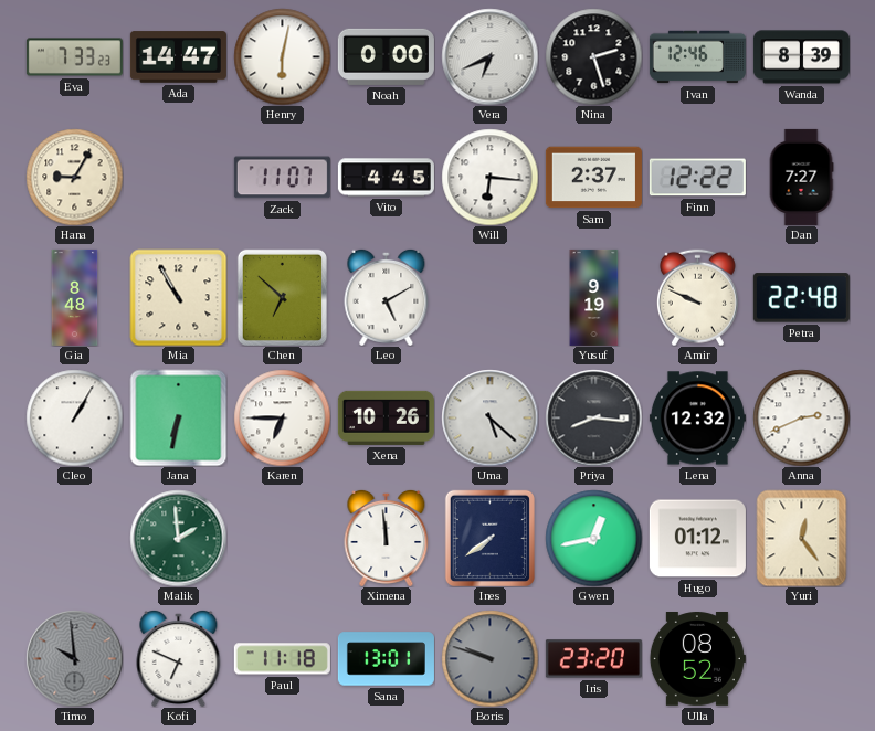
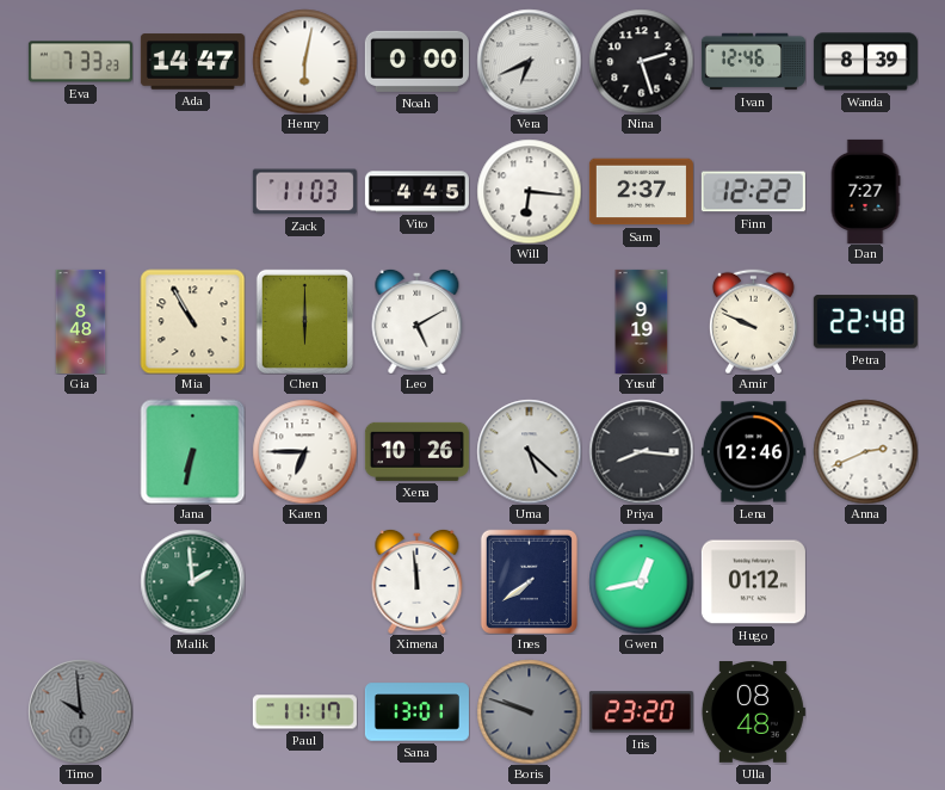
Hana: 9:05 -> none
Zack: 11:07 -> 11:03
Chen: 6:52 -> 6:00
Cleo: 1:05 -> none
Lena: 12:32 -> 12:46
Yuri: 12:24 -> none
Kofi: 6:49 -> none
Paul: 11:18 -> 11:17
Ulla: 08:52 -> 08:48
